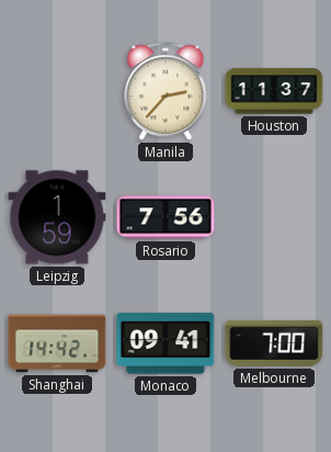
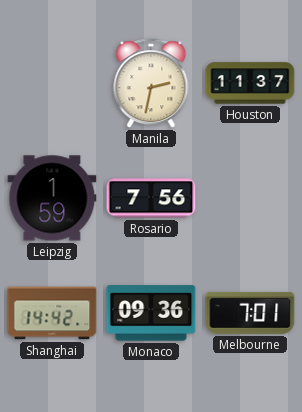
Manila: 2:37 -> 2:32
Monaco: 09:41 -> 09:36
Melbourne: 7:00 -> 7:01
